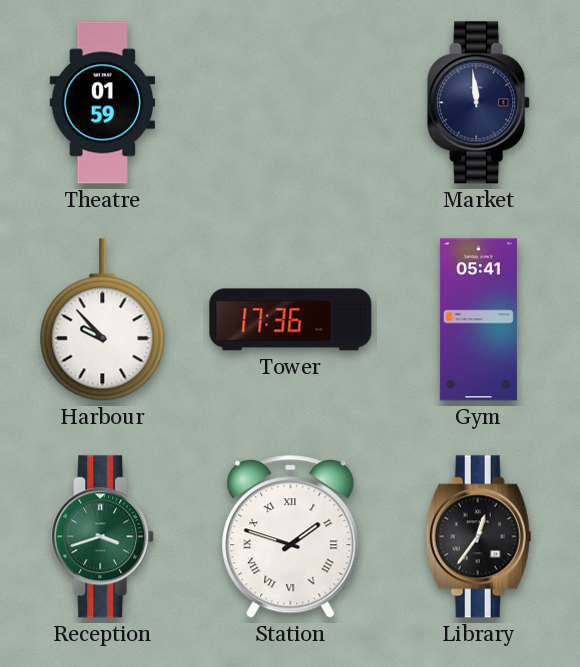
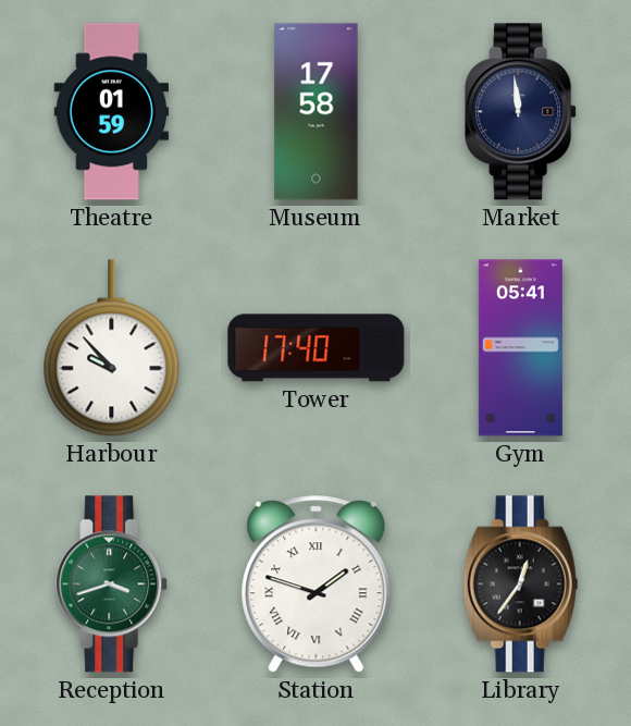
Museum: none -> 17:58
Tower: 17:36 -> 17:40
